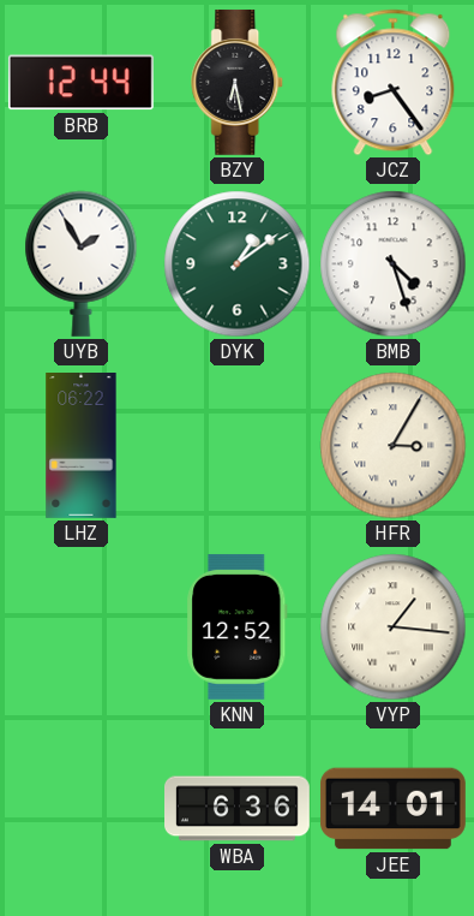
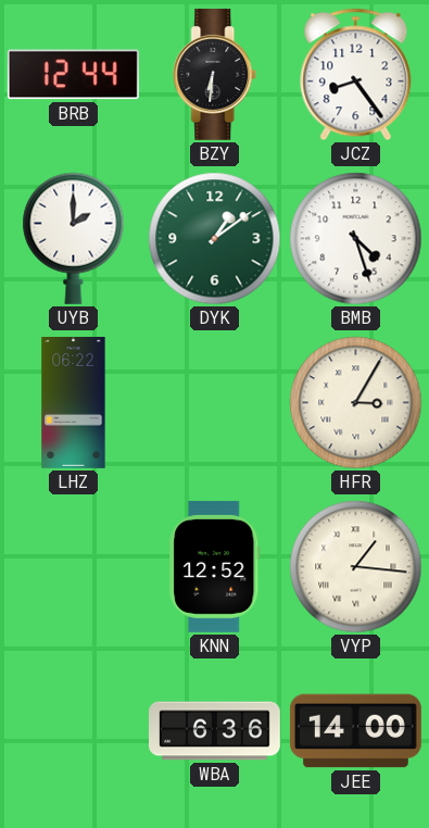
BZY: 6:28 -> 6:31
UYB: 1:55 -> 2:00
JEE: 14:01 -> 14:00
